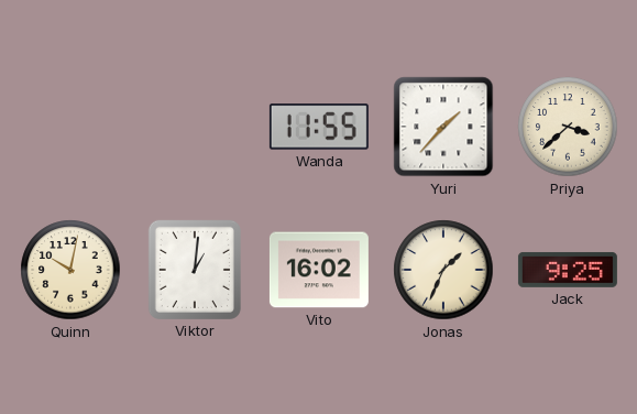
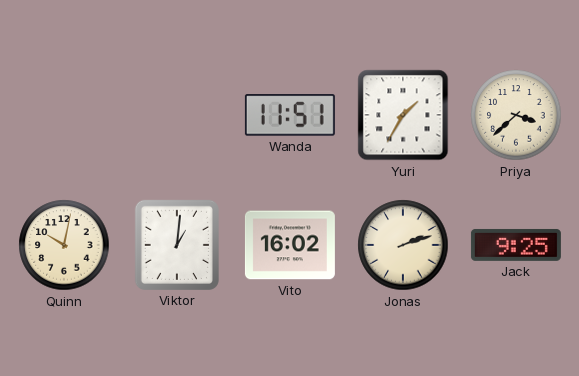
Wanda: 11:55 -> 11:51
Yuri: 1:37 -> 1:35
Jonas: 1:34 -> 2:12
